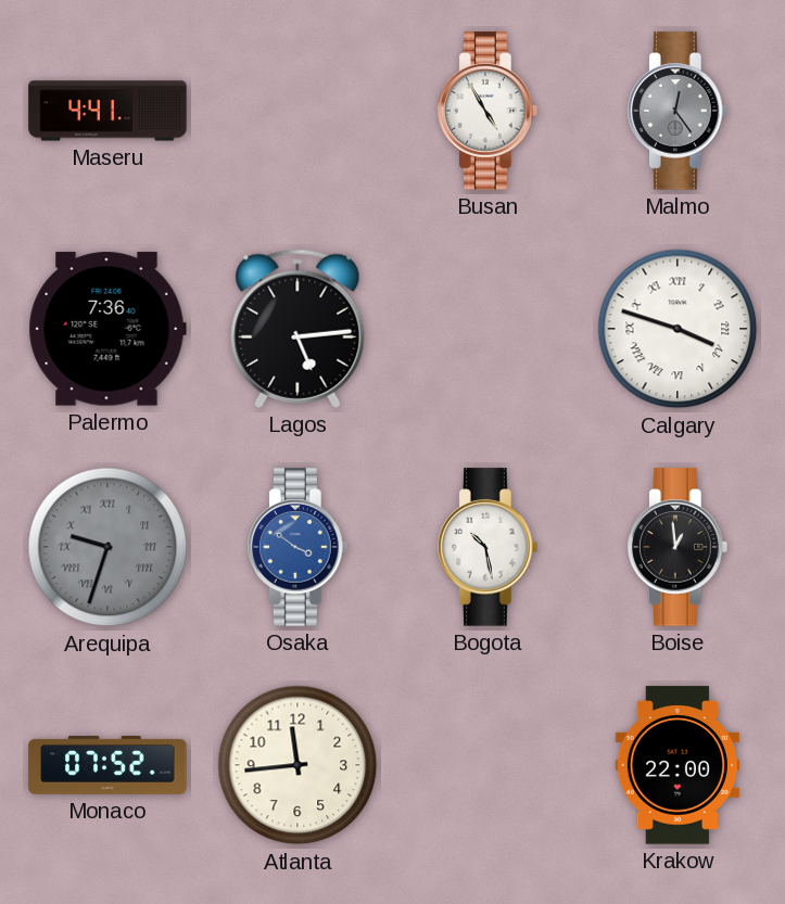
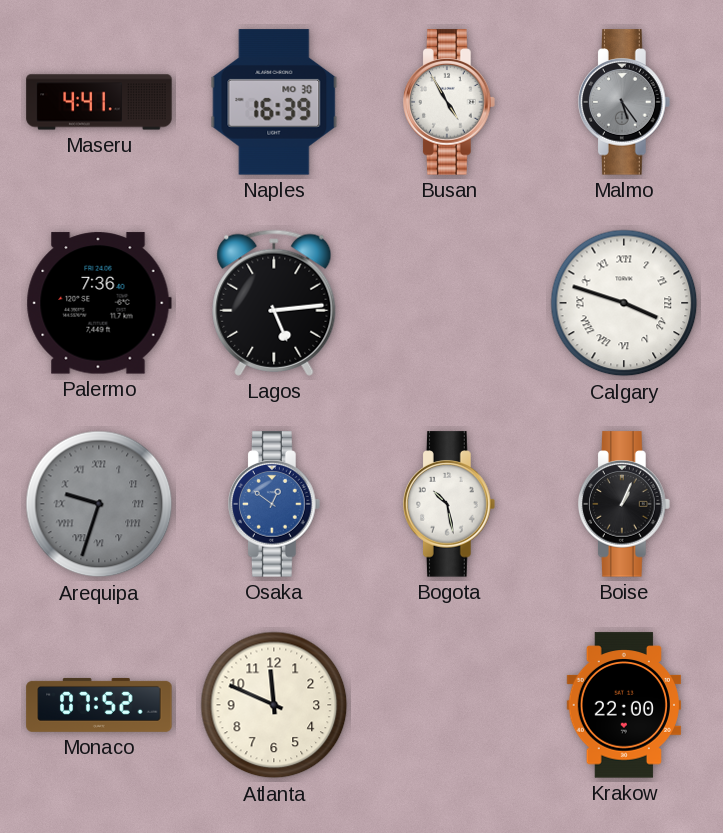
Naples: none -> 16:39
Malmo: 12:24 -> 5:24
Osaka: 3:51 -> 12:51
Boise: 12:59 -> 1:04
Atlanta: 11:44 -> 11:49
